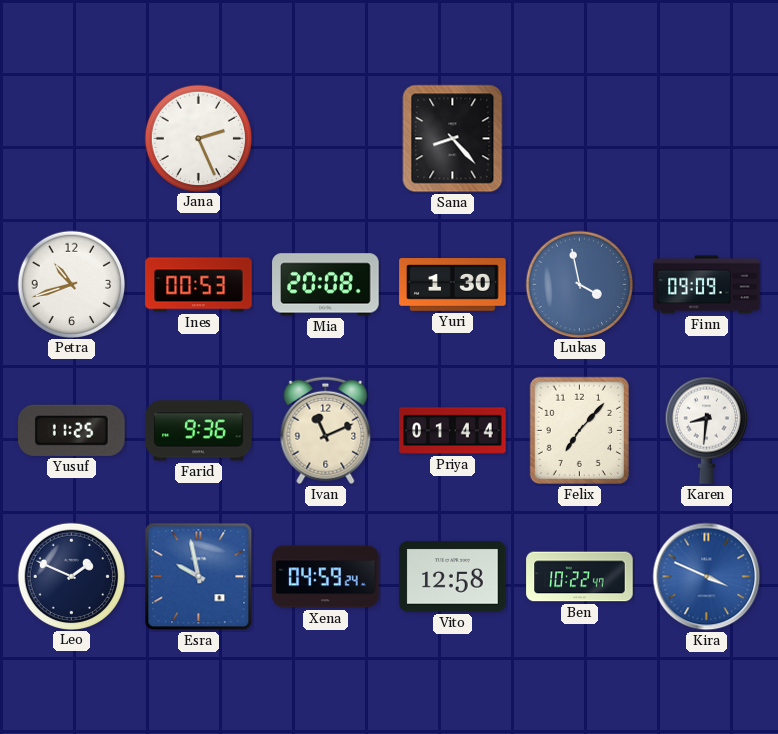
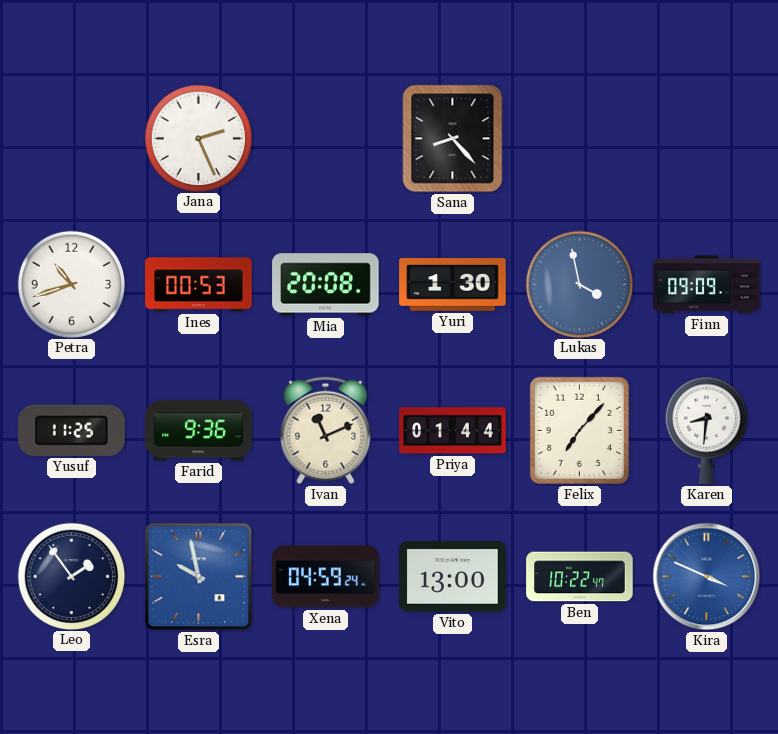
Leo: 1:49 -> 1:54
Vito: 12:58 -> 13:00
